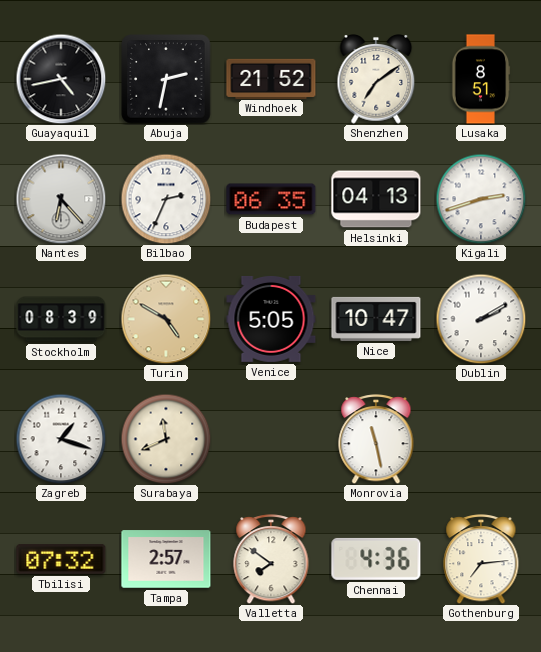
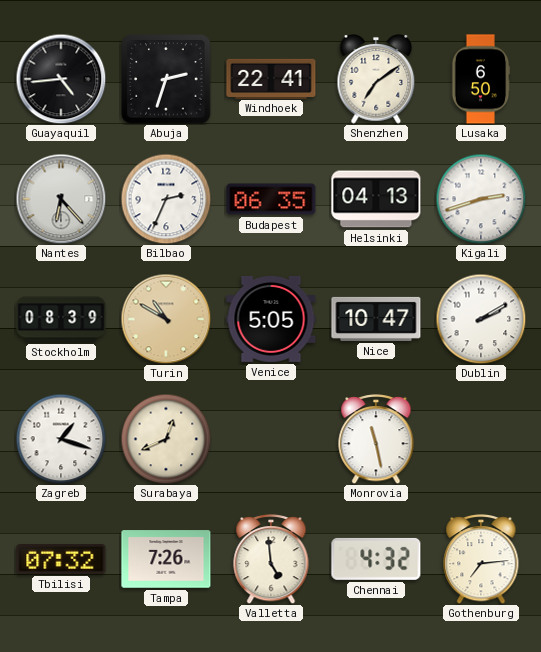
Guayaquil: 4:43 -> 4:44
Abuja: 2:32 -> 2:33
Windhoek: 21:52 -> 22:41
Lusaka: 8:51 -> 6:50
Turin: 4:50 -> 10:50
Surabaya: 11:41 -> 12:41
Tampa: 2:57 -> 7:26
Valletta: 7:51 -> 4:59
Chennai: 4:36 -> 4:32
